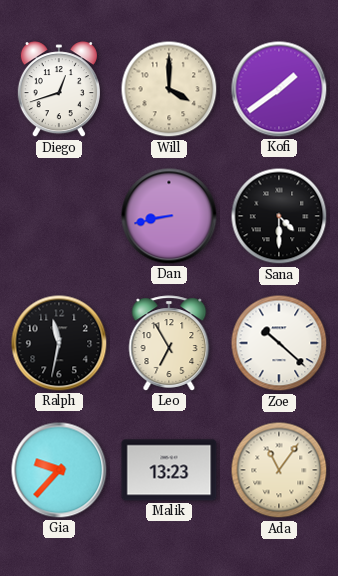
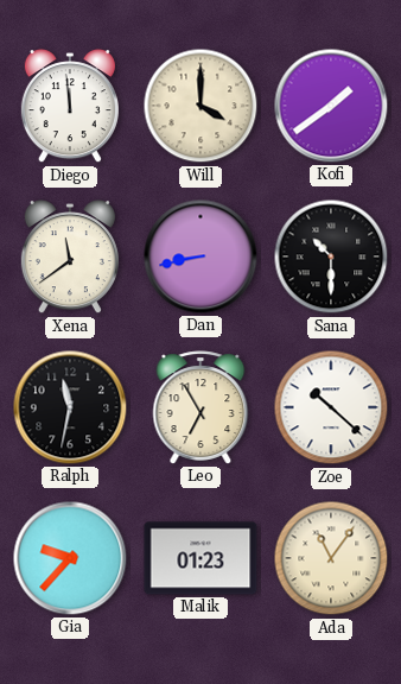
Diego: 12:42 -> 11:59
Xena: none -> 11:39
Sana: 4:30 -> 10:30
Malik: 13:23 -> 01:23
